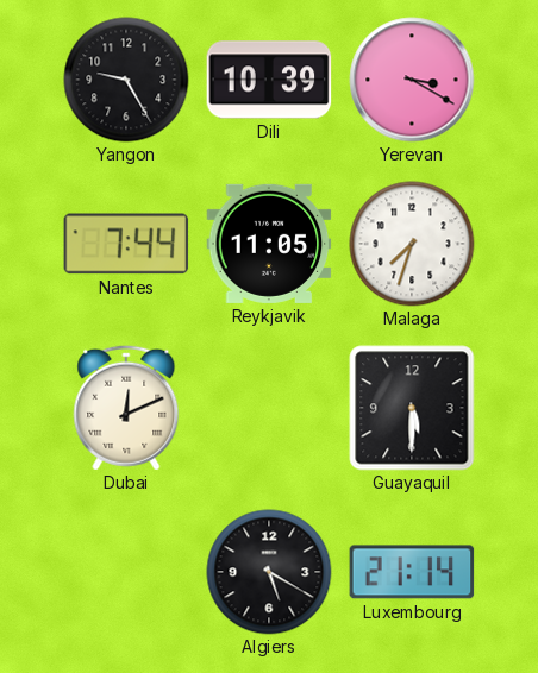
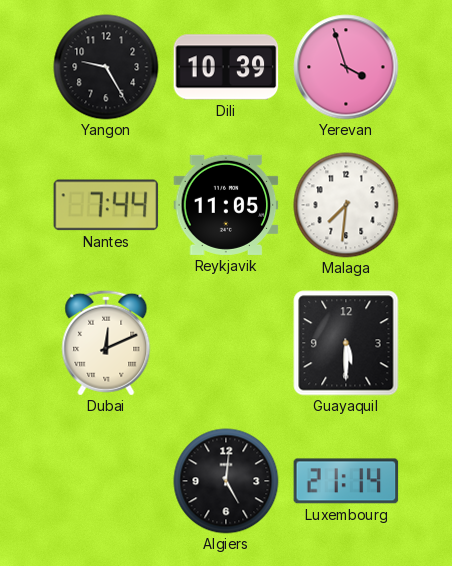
Yerevan: 3:20 -> 3:57
Malaga: 7:33 -> 7:31
Algiers: 5:20 -> 5:01
